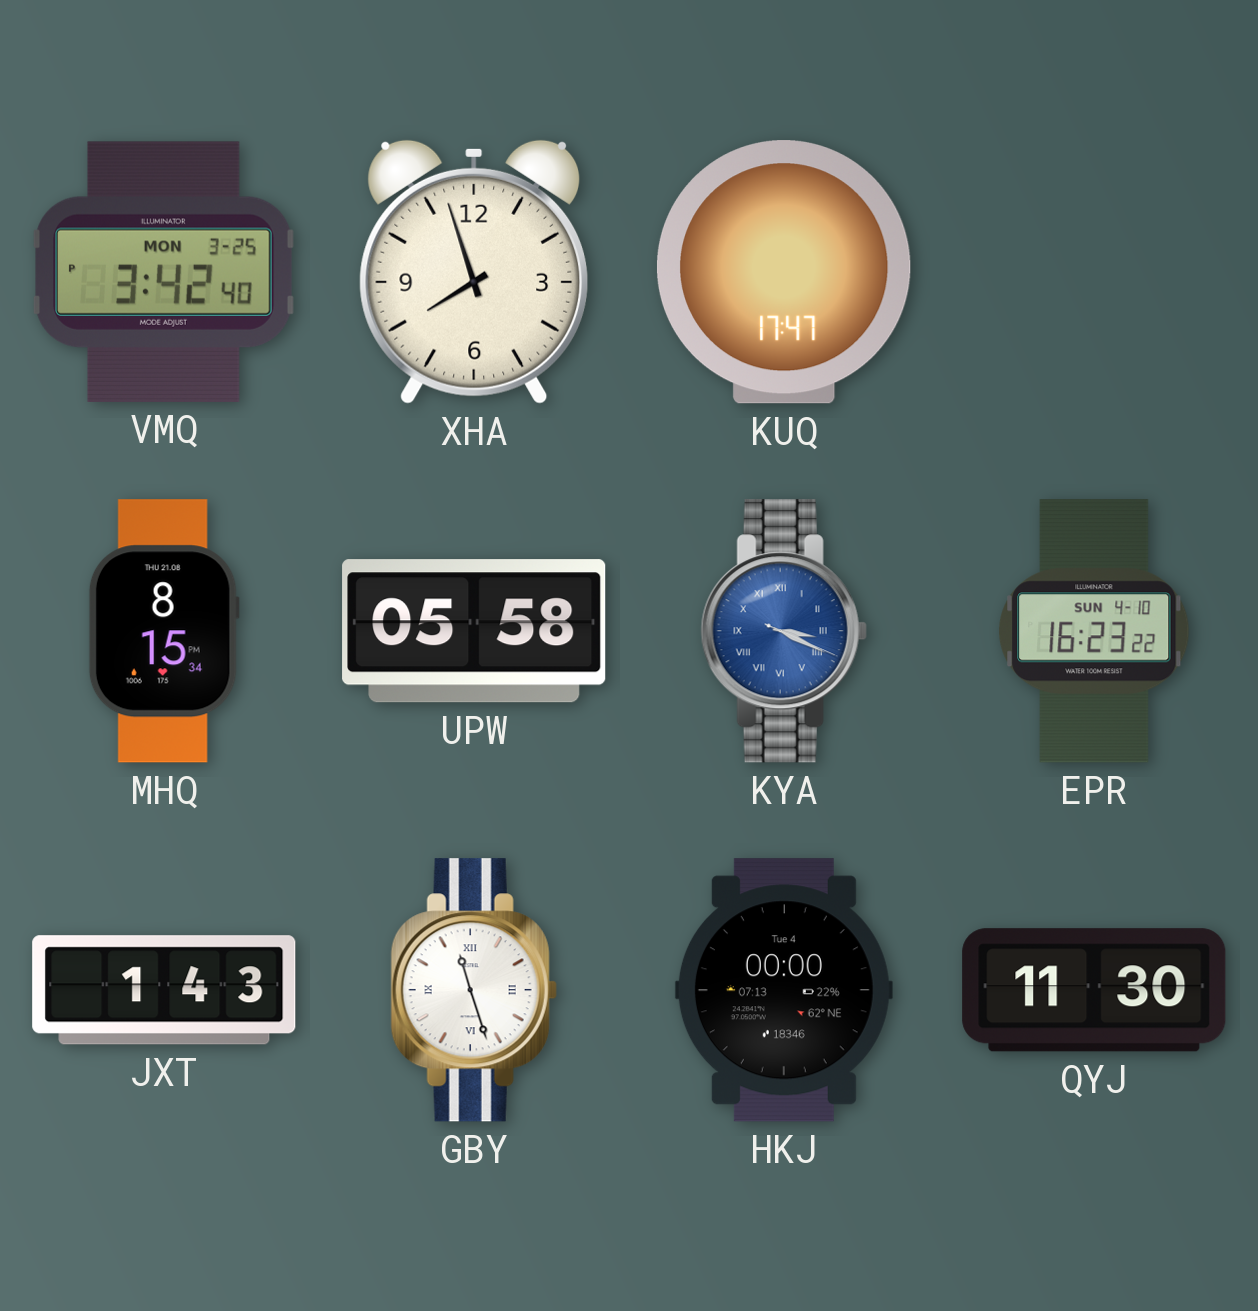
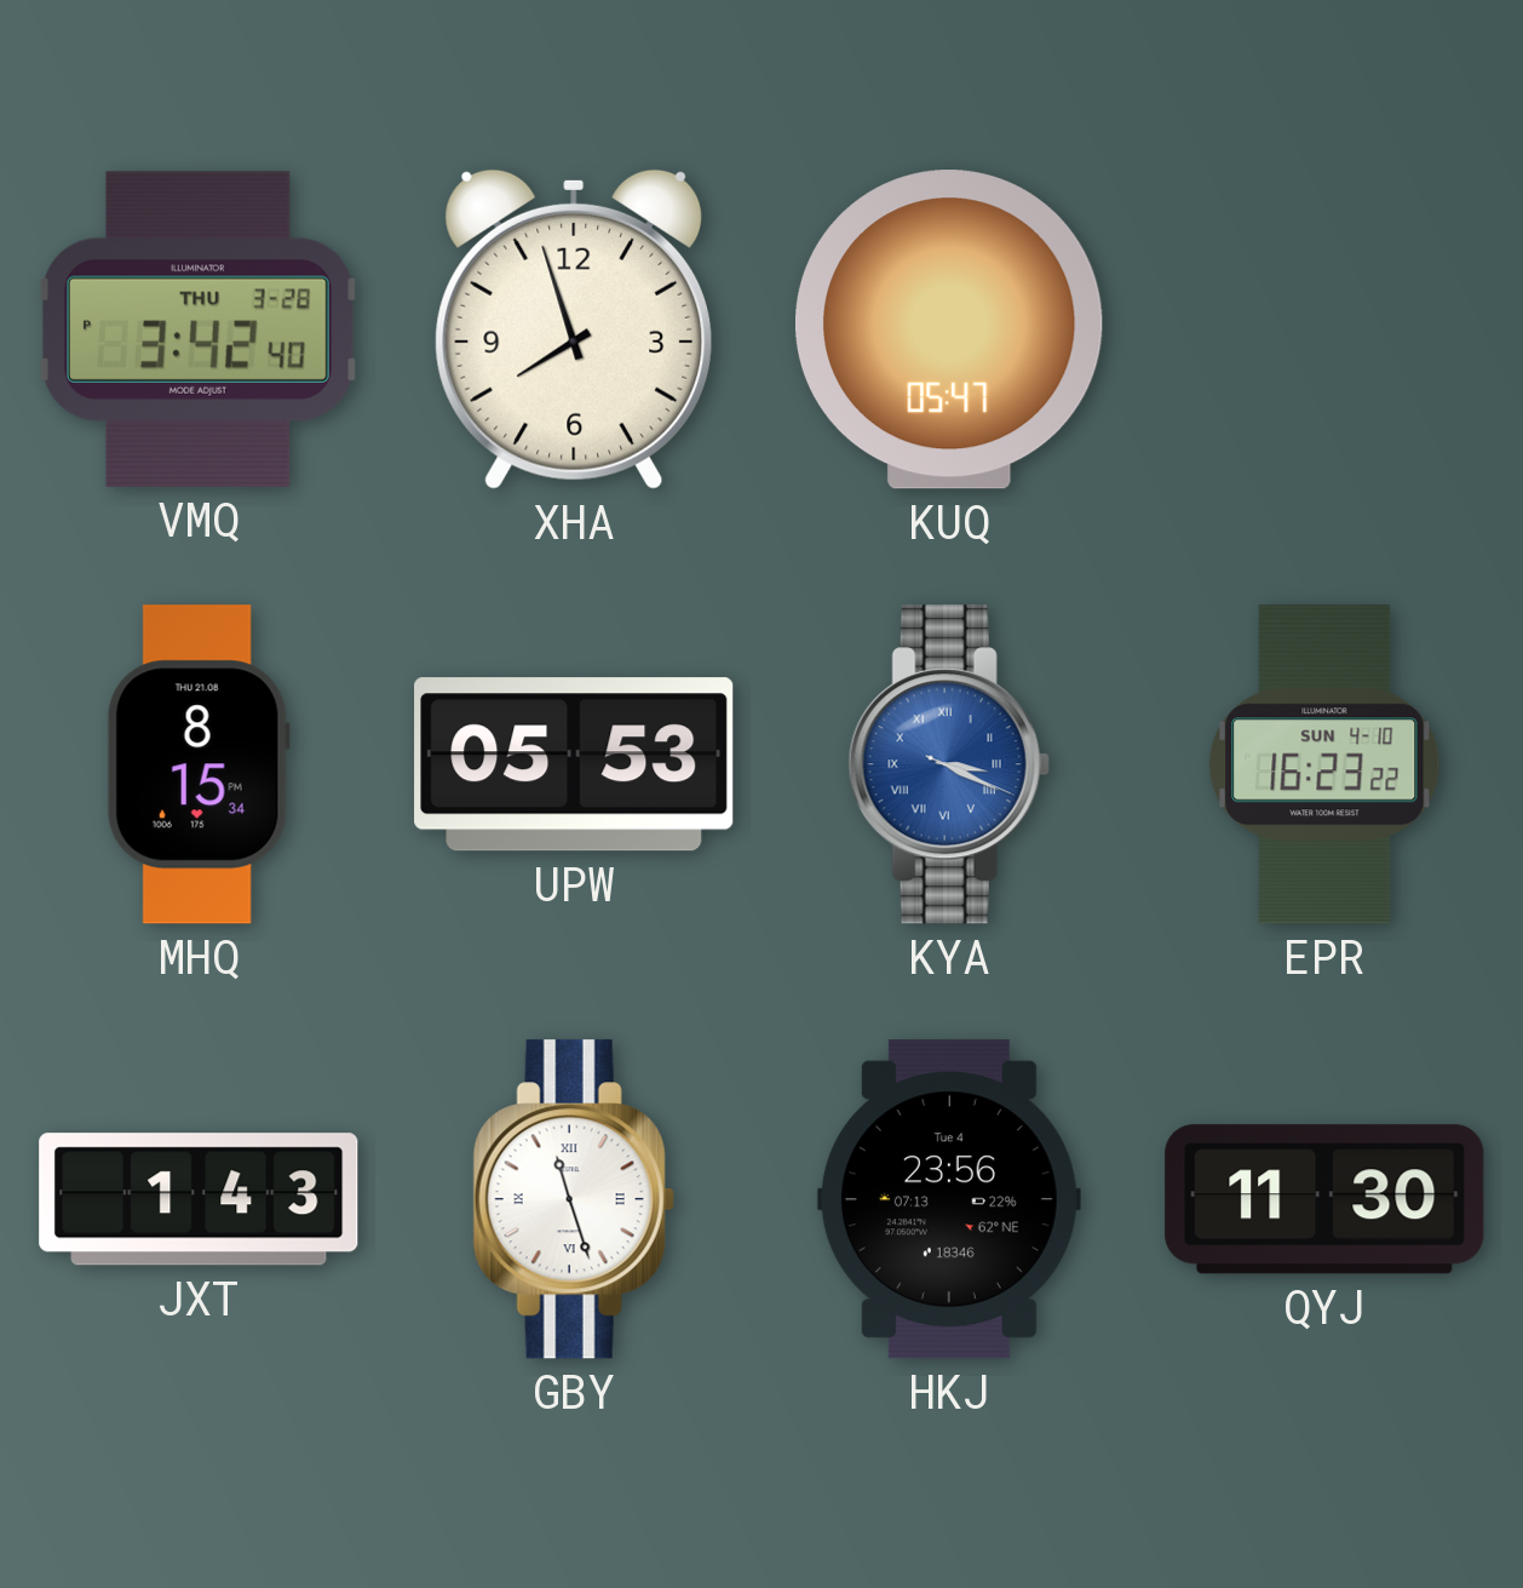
VMQ date: MON 3-25 -> THU 3-28
KUQ: 17:47 -> 05:47
UPW: 05:58 -> 05:53
HKJ: 00:00 -> 23:56
